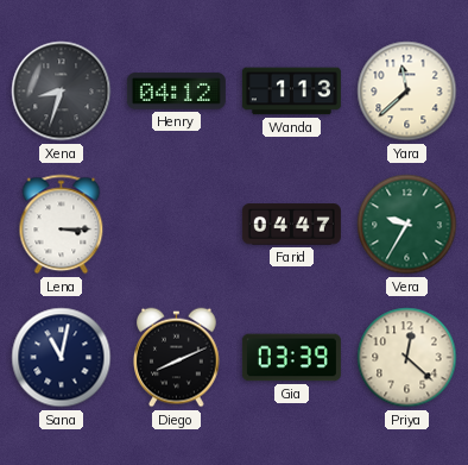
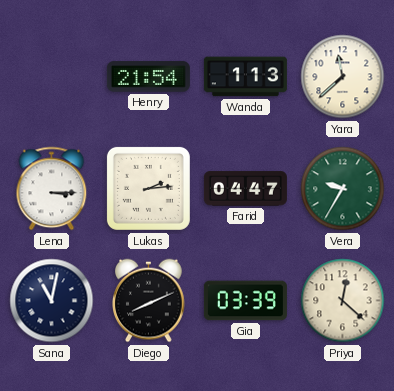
Xena: 8:33 -> none
Henry: 04:12 -> 21:54
Lukas: none -> 2:14
